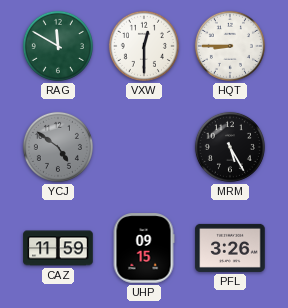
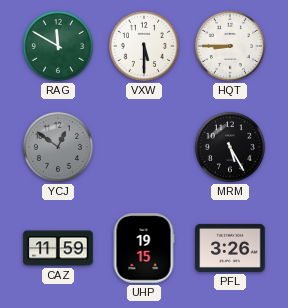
VXW: 12:30 -> 5:30
YCJ: 4:51 -> 12:51
UHP: 09:15 -> 19:15
